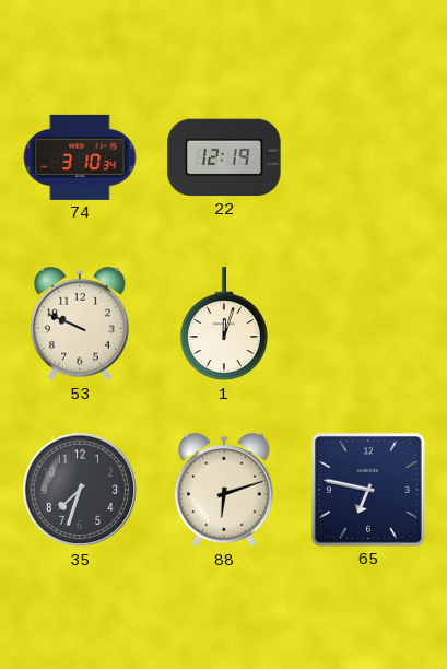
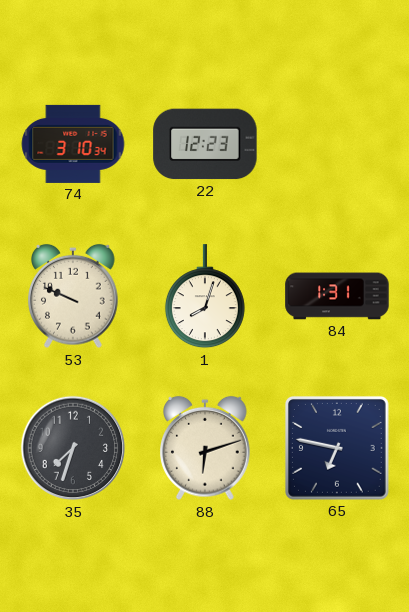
22: 12:19 -> 12:23
1: 12:03 -> 8:03
84: none -> 1:31
